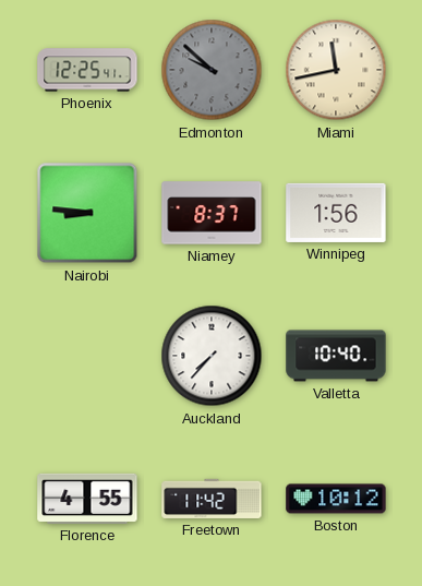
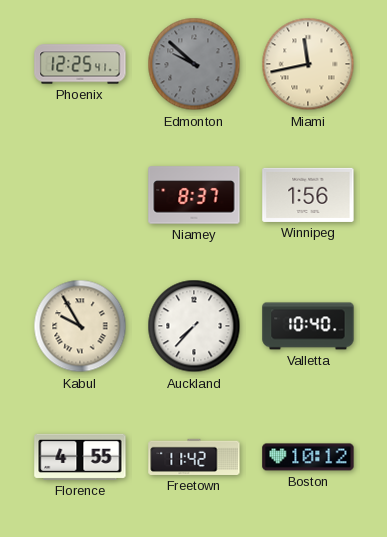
Nairobi: 8:46 -> none
Kabul: none -> 9:55
